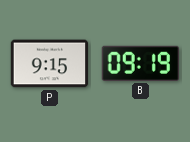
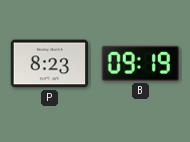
P: 9:15 -> 8:23
